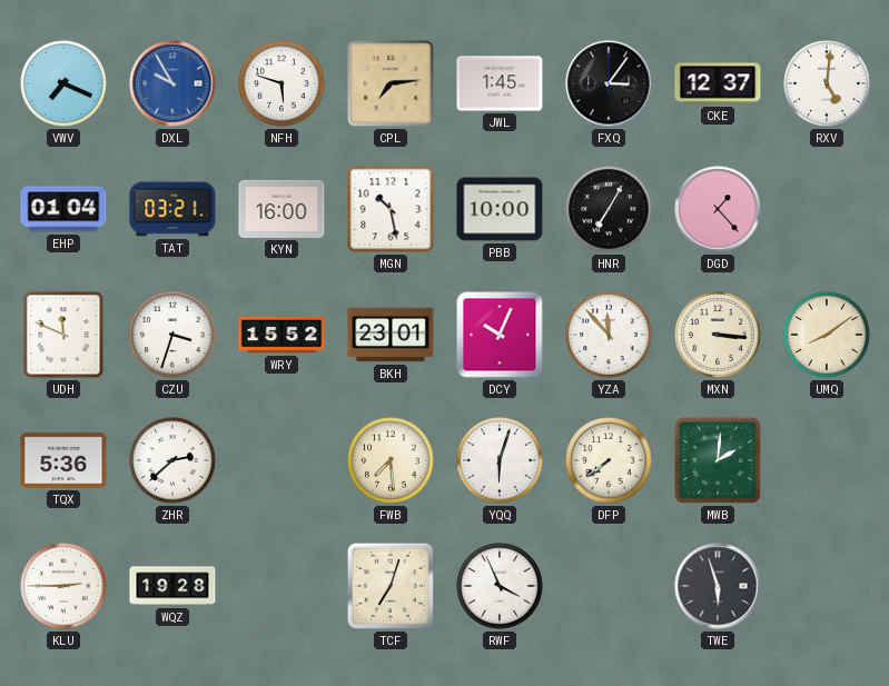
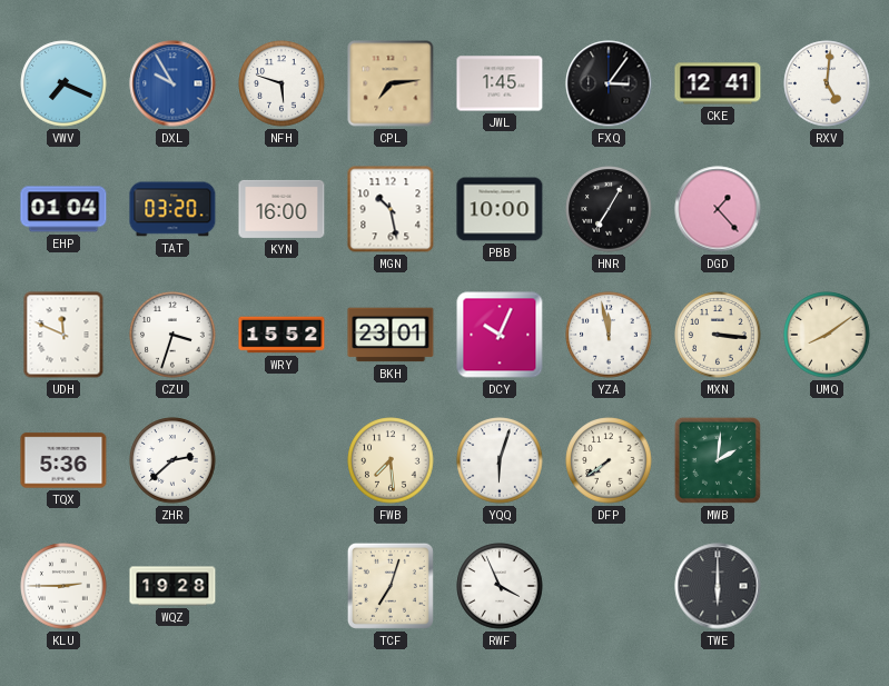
CKE: 12:37 -> 12:41
TAT: 03:21 -> 03:20
YZA: 11:53 -> 11:58
TWE: 5:57 -> 6:00
